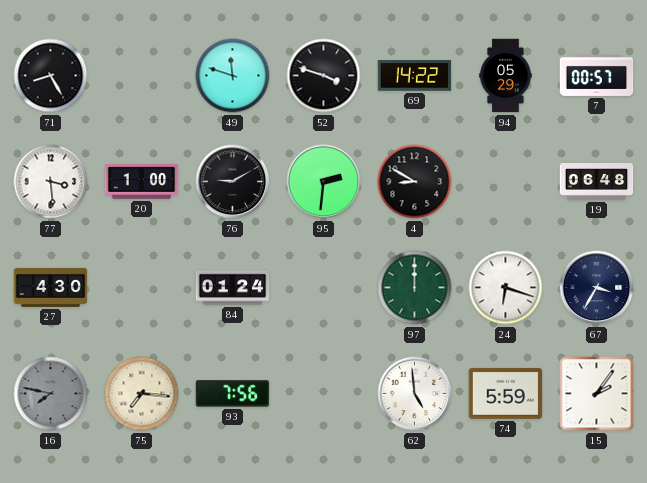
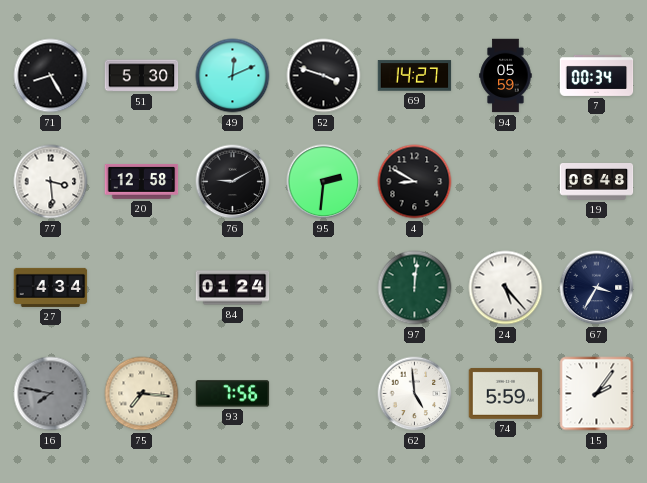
51: none -> 5:30
49: 11:48 -> 12:11
69: 14:22 -> 14:27
94: 05:29 -> 05:59
7: 00:57 -> 00:34
20: 1:00 -> 12:58
27: 4:30 -> 4:34
97: 12:00 -> 12:01
24: 6:18 -> 5:23
